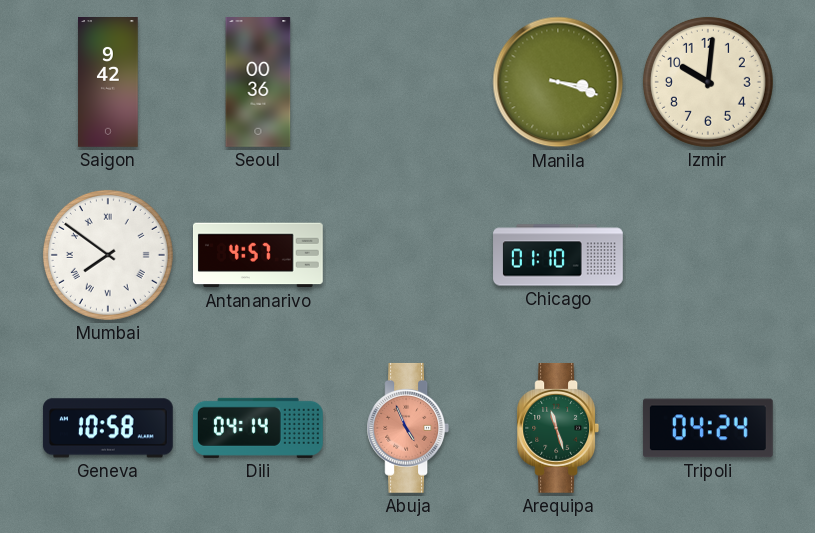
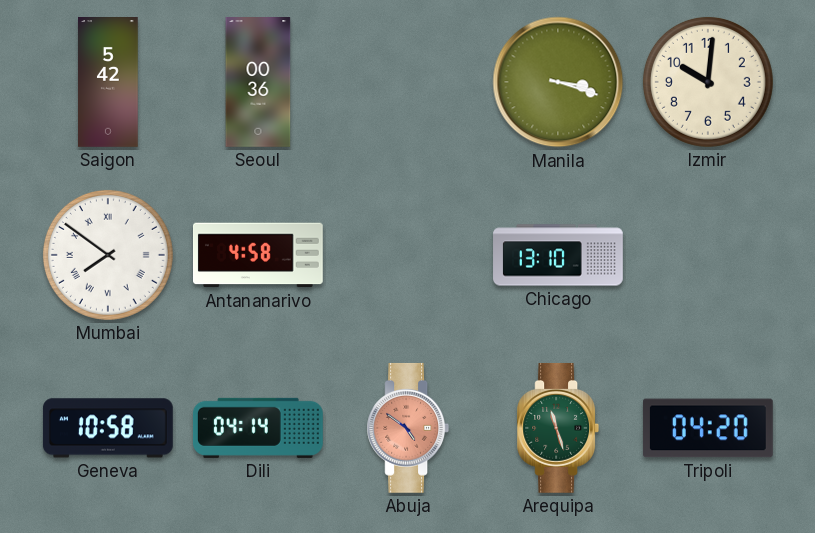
Saigon: 9:42 -> 5:42
Antananarivo: 4:57 -> 4:58
Chicago: 01:10 -> 13:10
Abuja: 4:56 -> 4:51
Tripoli: 04:24 -> 04:20
